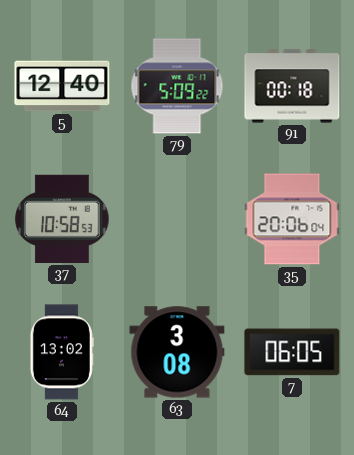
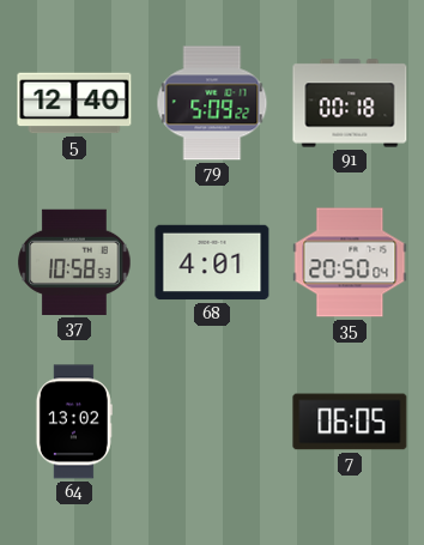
68: none -> 4:01
35: 20:06 -> 20:50
63: 3:08 -> none
